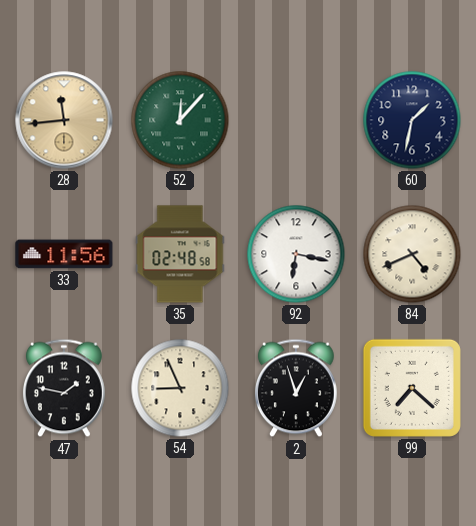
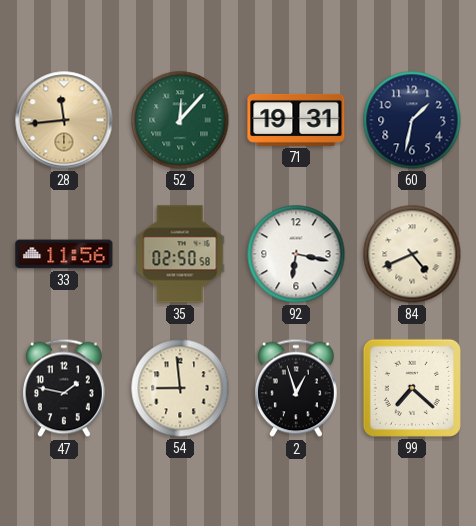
71: none -> 19:31
35: 02:48 -> 02:50
54: 8:56 -> 8:59
